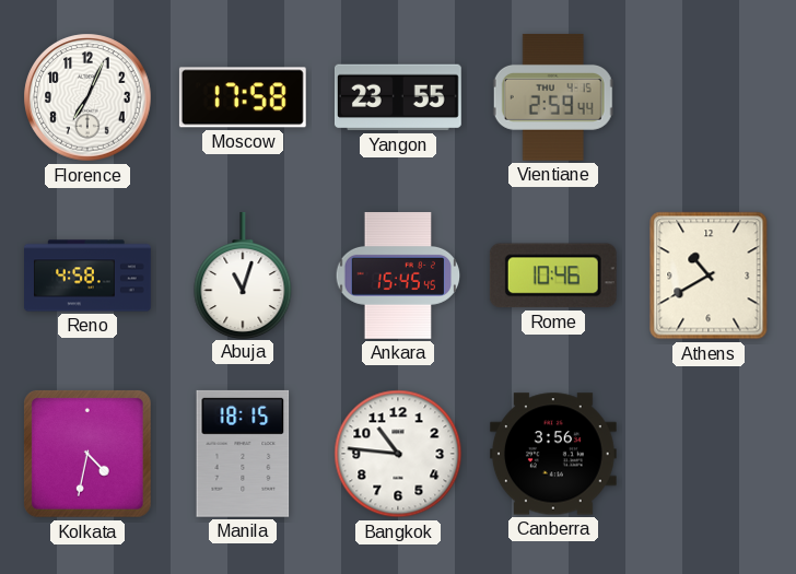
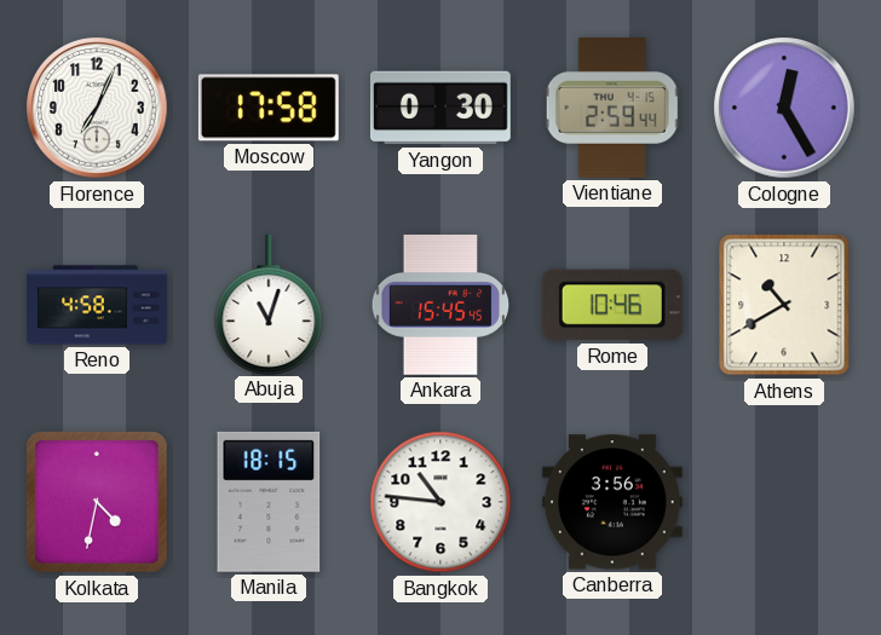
Yangon: 23:55 -> 0:30
Cologne: none -> 12:25
